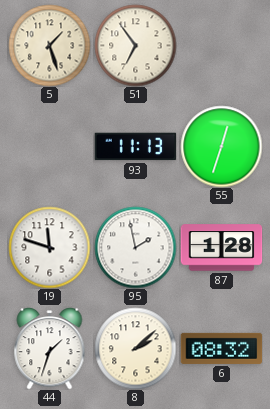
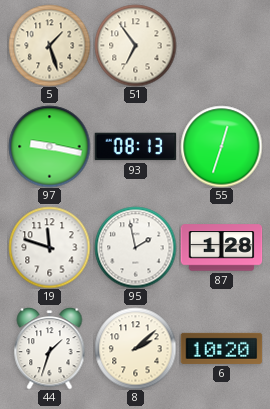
97: none -> 9:17
93: 11:13 -> 08:13
6: 08:32 -> 10:20
